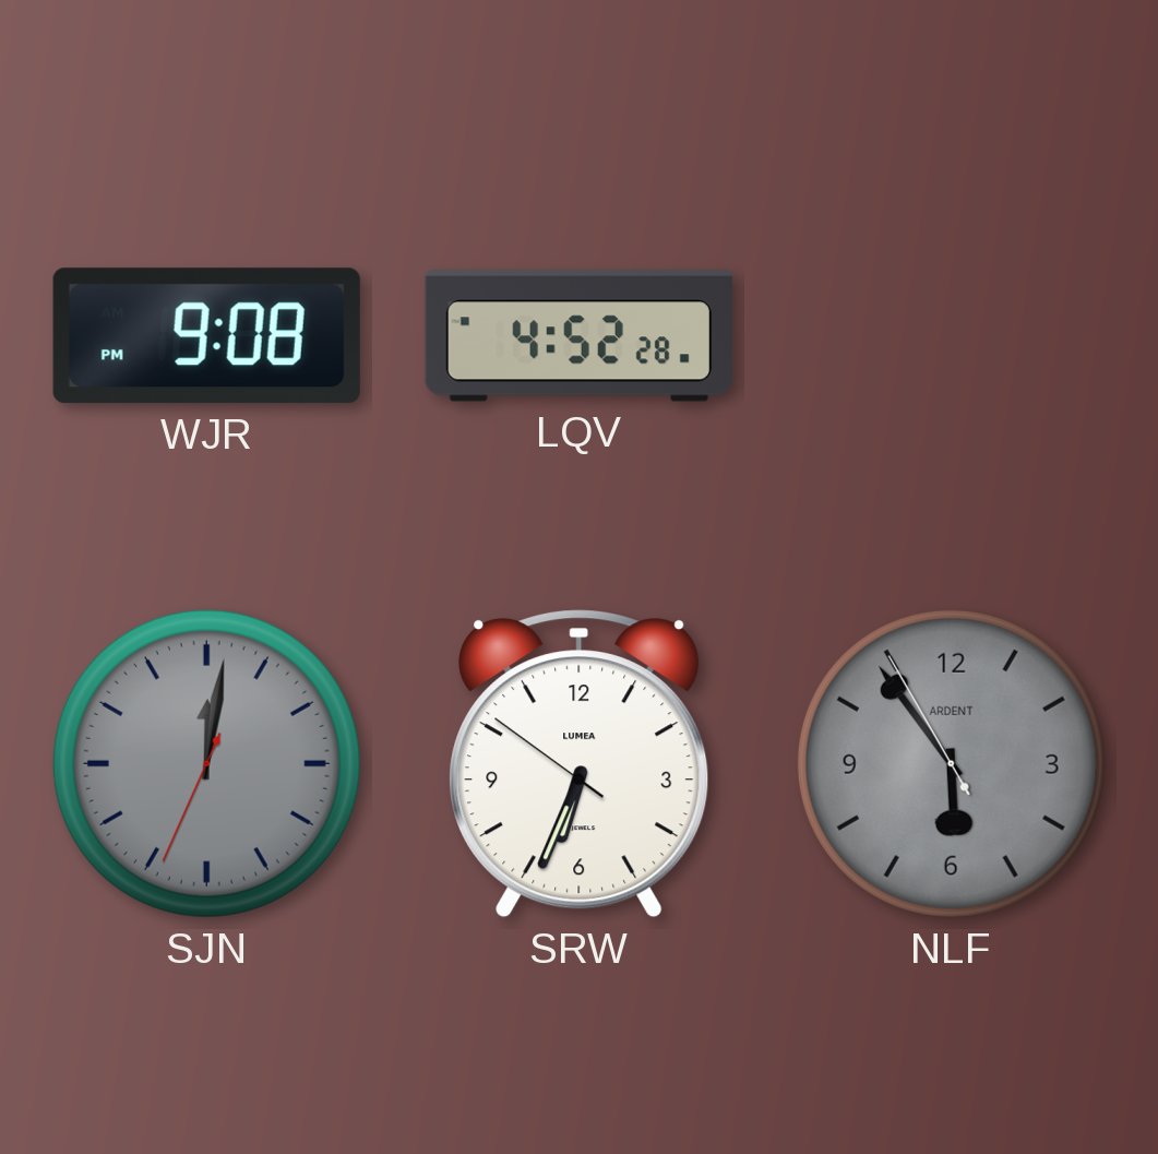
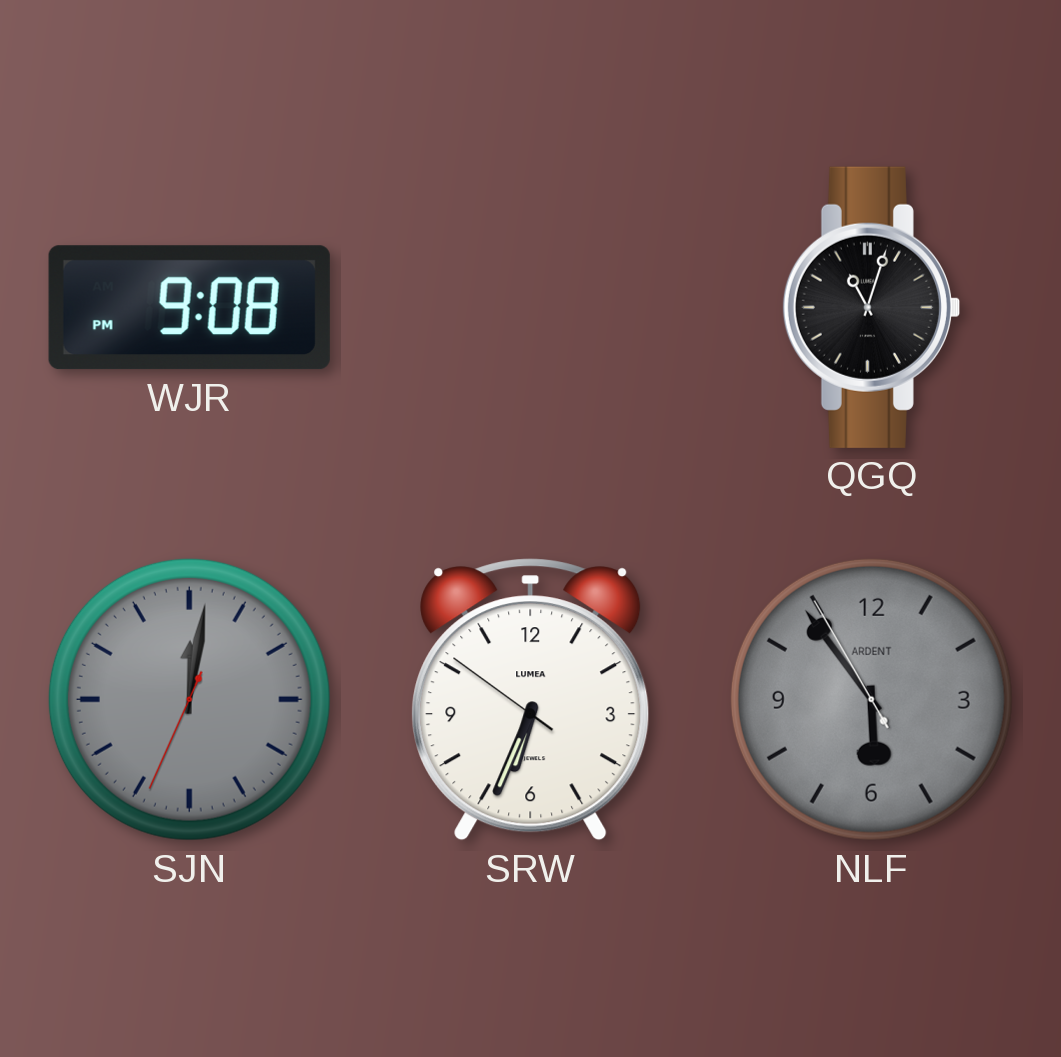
LQV: 4:52 -> none
QGQ: none -> 11:03
